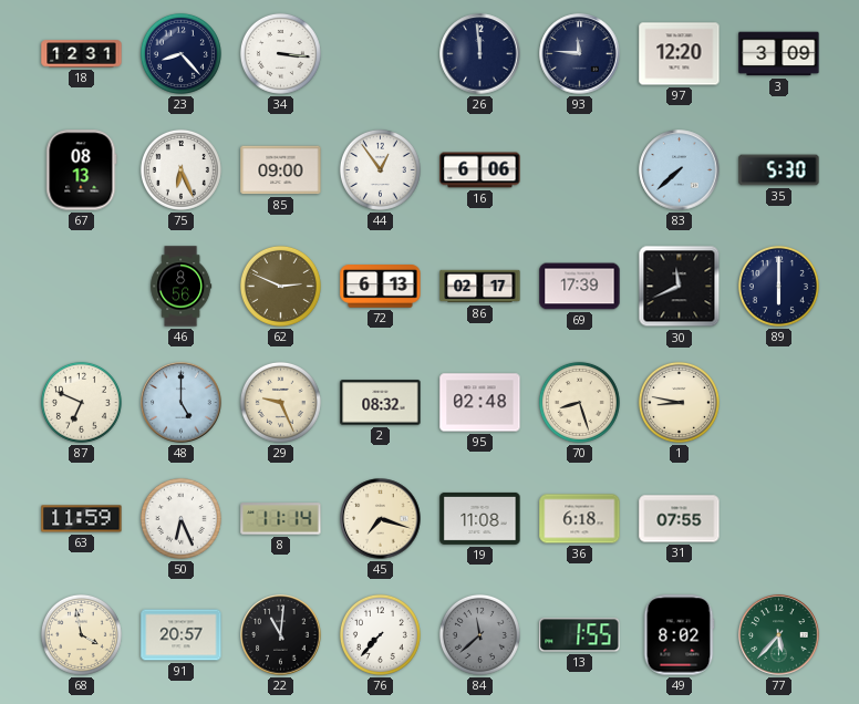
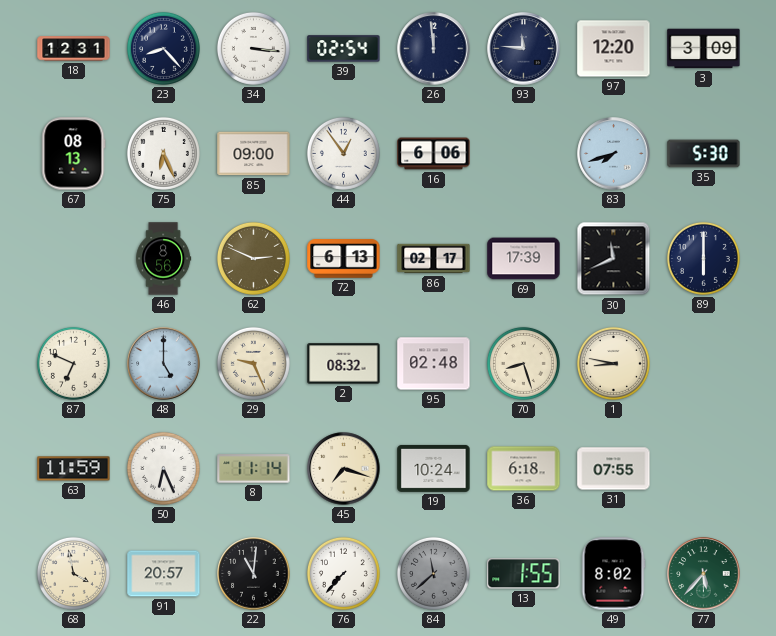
39: none -> 02:54
83: 7:38 -> 7:42
19: 11:08 -> 10:24
